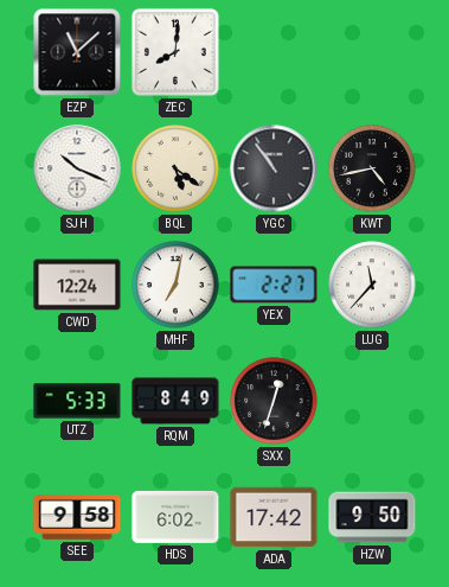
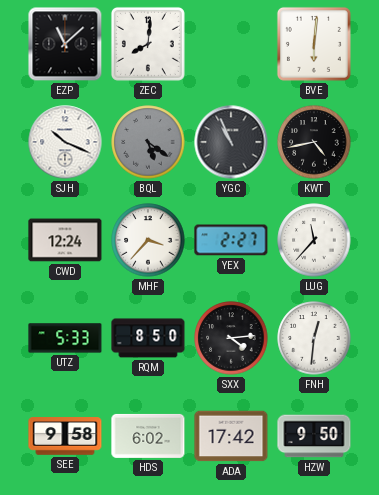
BVE: none -> 6:01
BQL dial: cream -> grey
YGC: 10:54 -> 10:56
MHF: 7:02 -> 3:37
RQM: 8:49 -> 8:50
SXX: 12:33 -> 4:14
FNH: none -> 12:31
